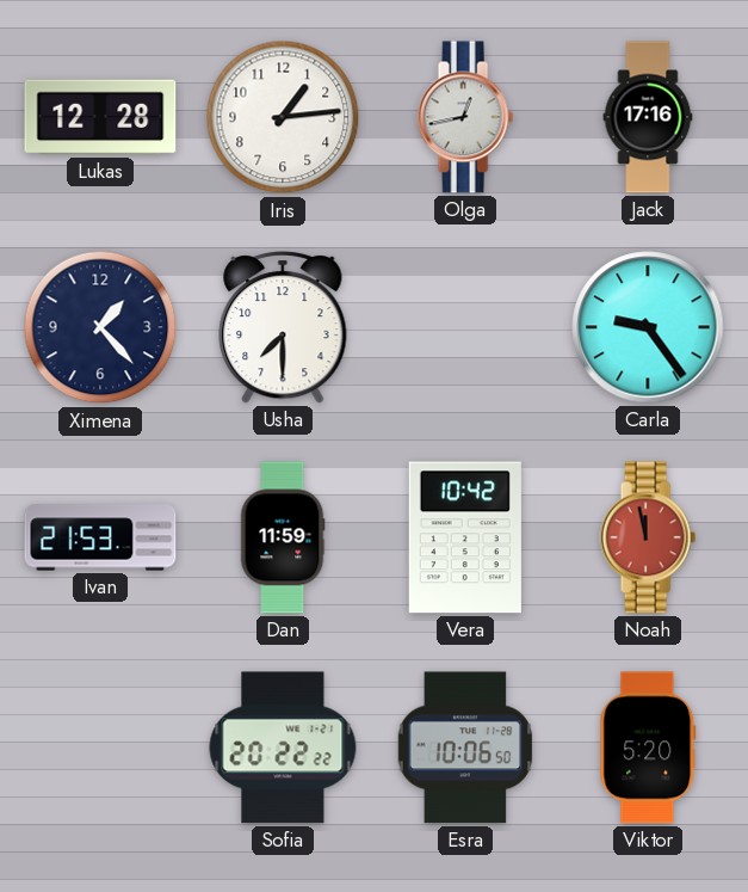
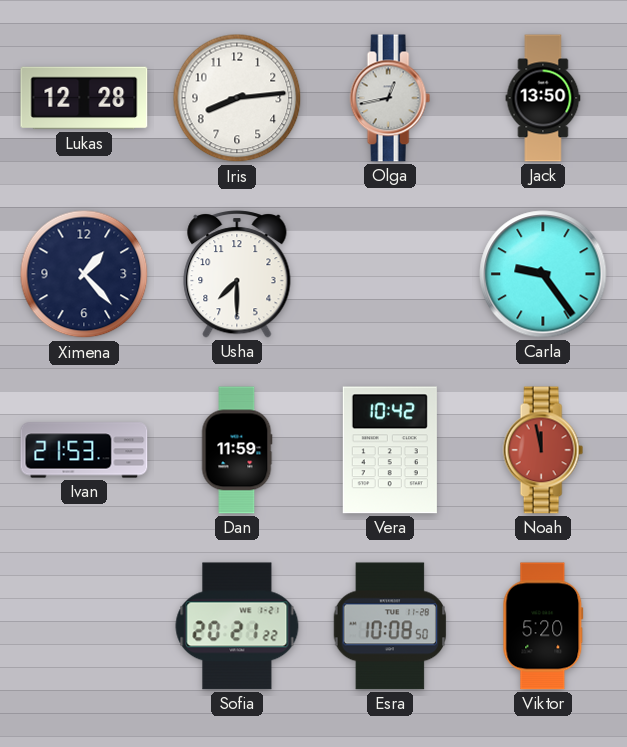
Iris: 1:14 -> 8:14
Jack: 17:16 -> 13:50
Sofia: 20:22 -> 20:21
Esra: 10:06 -> 10:08
